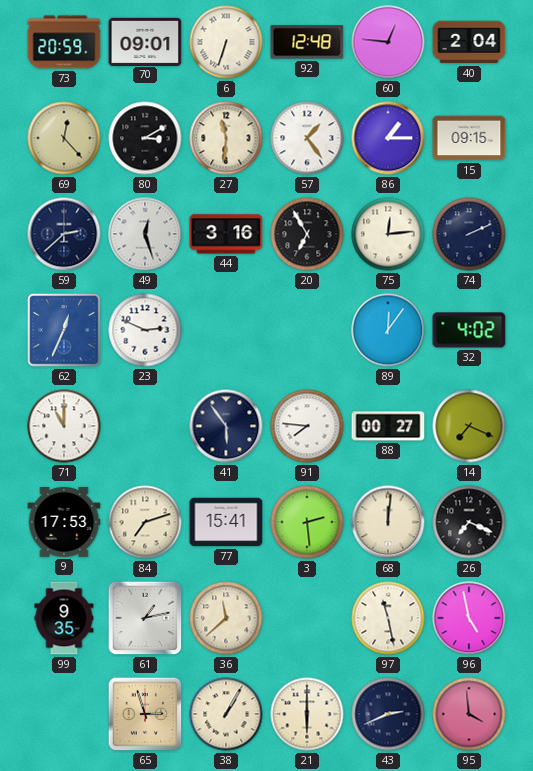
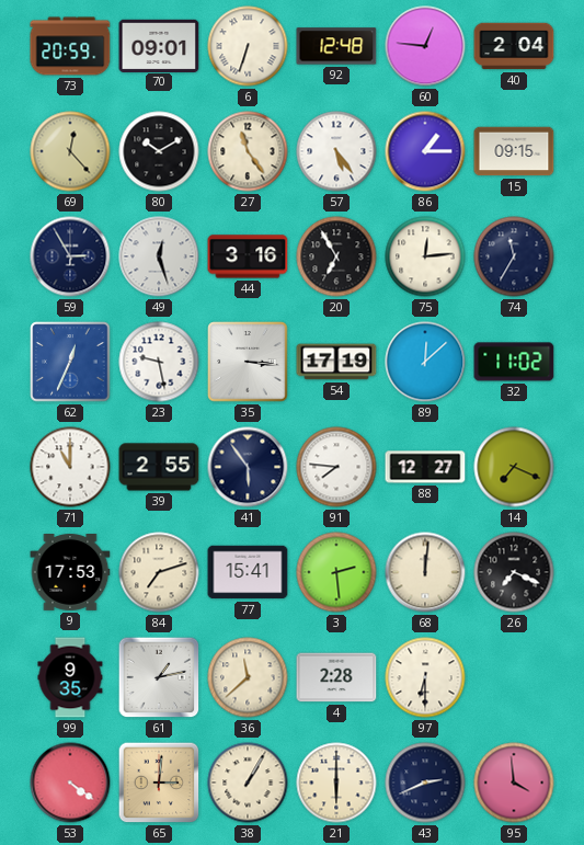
80: 3:10 -> 10:10
27: 11:31 -> 11:24
57: 1:24 -> 5:24
59: 2:38 -> 2:55
74: 2:11 -> 11:35
23: 2:49 -> 9:28
35: none -> 3:16
54: none -> 17:19
89: 12:06 -> 12:08
32: 4:02 -> 11:02
39: none -> 2:55
88: 00:27 -> 12:27
4: none -> 2:28
97: 11:28 -> 6:30
96: 4:58 -> none
53: none -> 4:21
65: 2:57 -> 3:01
